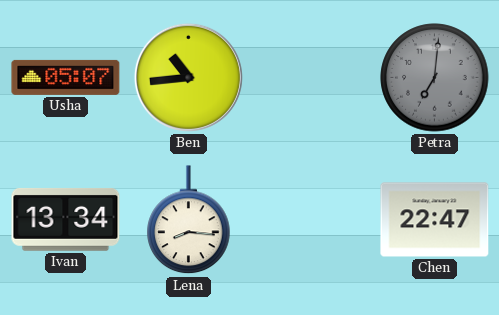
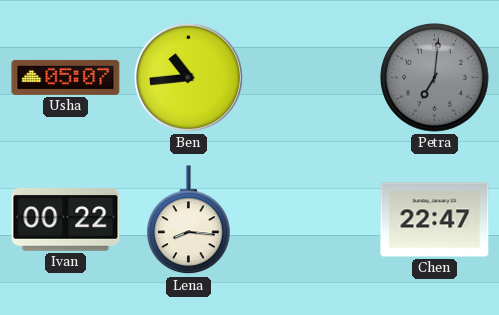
Ivan: 13:34 -> 00:22
